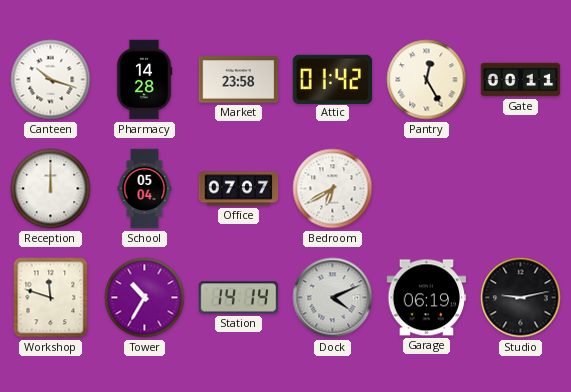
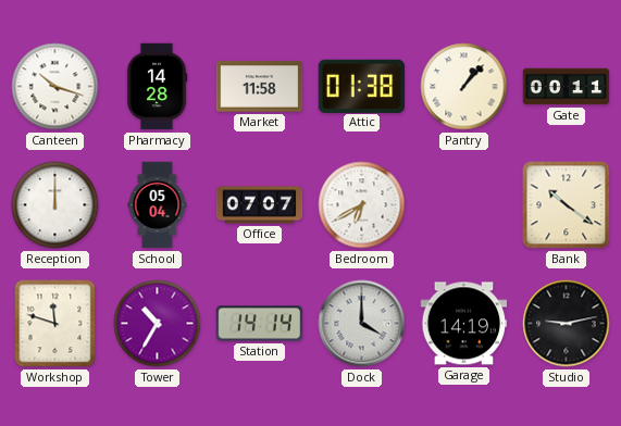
Market: 23:58 -> 11:58
Attic: 01:42 -> 01:38
Pantry: 12:25 -> 1:07
Bank: none -> 10:21
Dock: 4:11 -> 4:00
Garage: 06:19 -> 14:19
